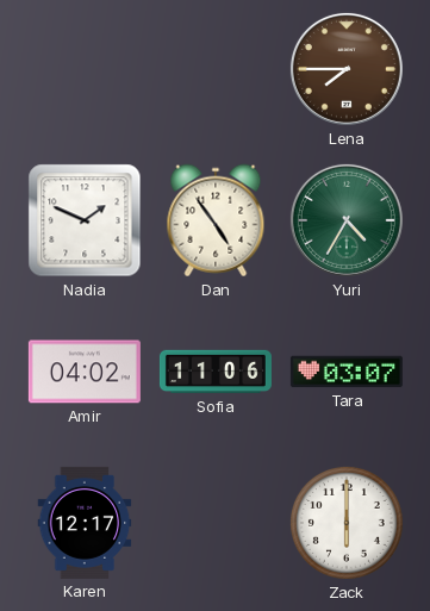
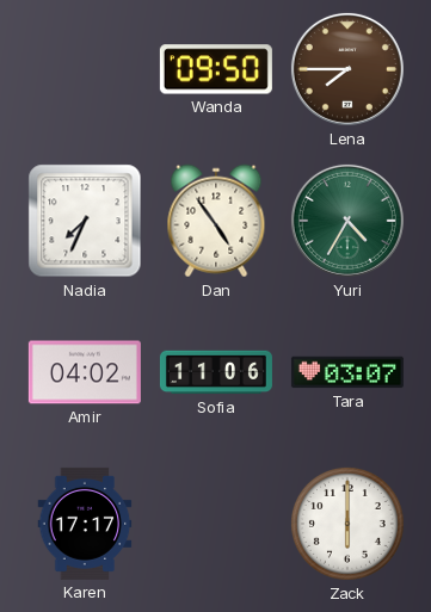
Wanda: none -> 09:50
Nadia: 1:49 -> 7:34
Karen: 12:17 -> 17:17
